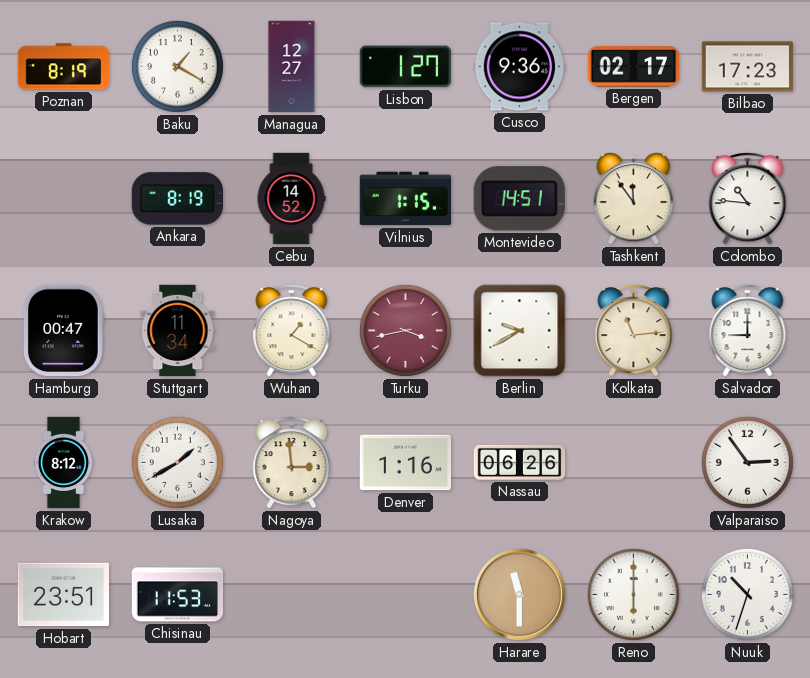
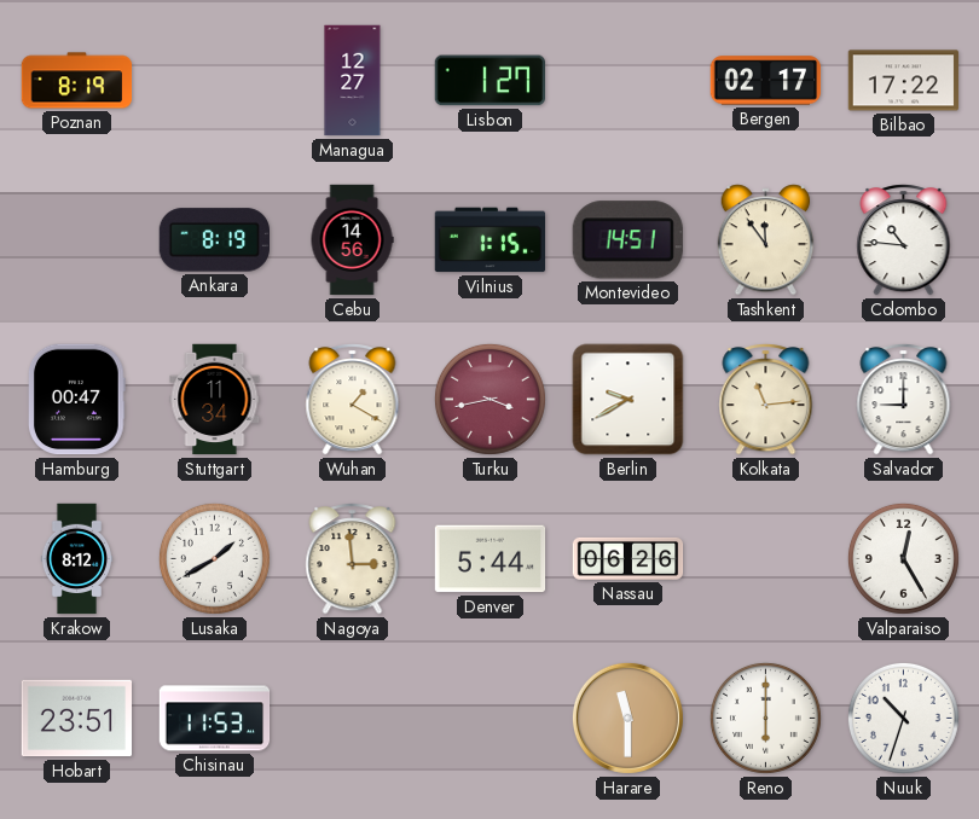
Baku: 1:20 -> none
Cusco: 9:36 -> none
Bilbao: 17:23 -> 17:22
Cebu: 14:52 -> 14:56
Denver: 1:16 -> 5:44
Valparaiso: 2:54 -> 12:25
